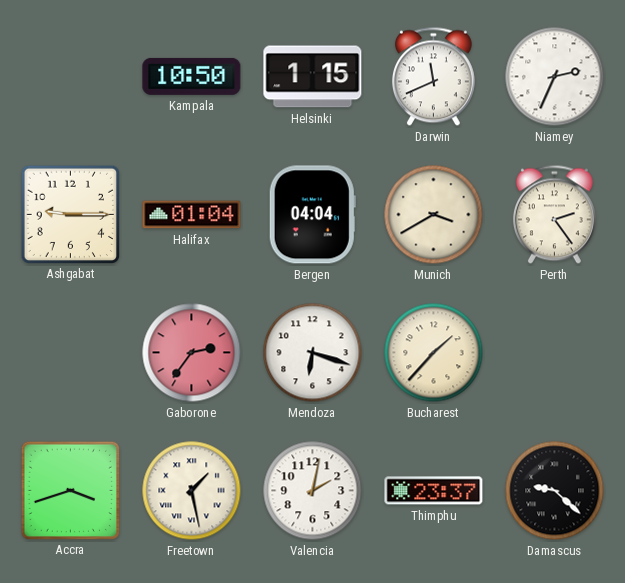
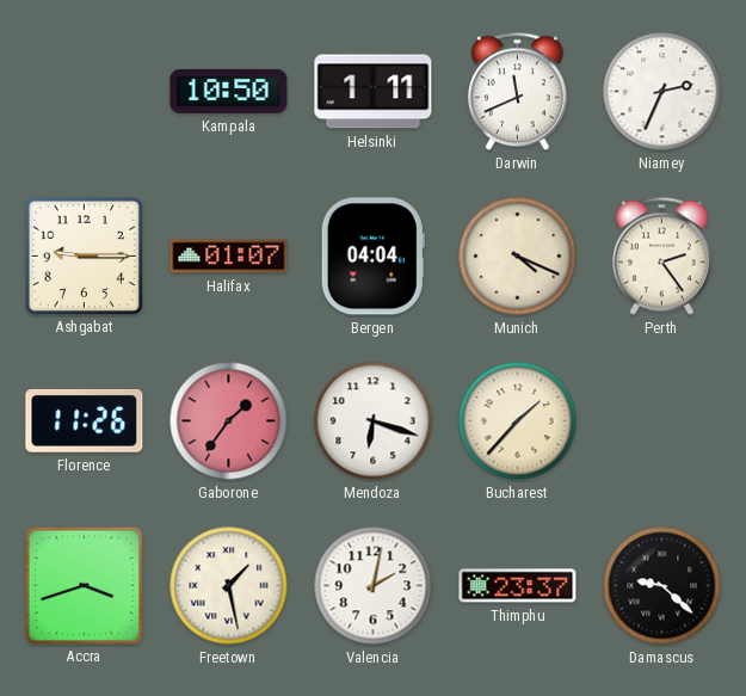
Helsinki: 1:15 -> 1:11
Halifax: 01:04 -> 01:07
Munich: 3:40 -> 4:19
Florence: none -> 11:26
Gaborone: 2:36 -> 1:36
